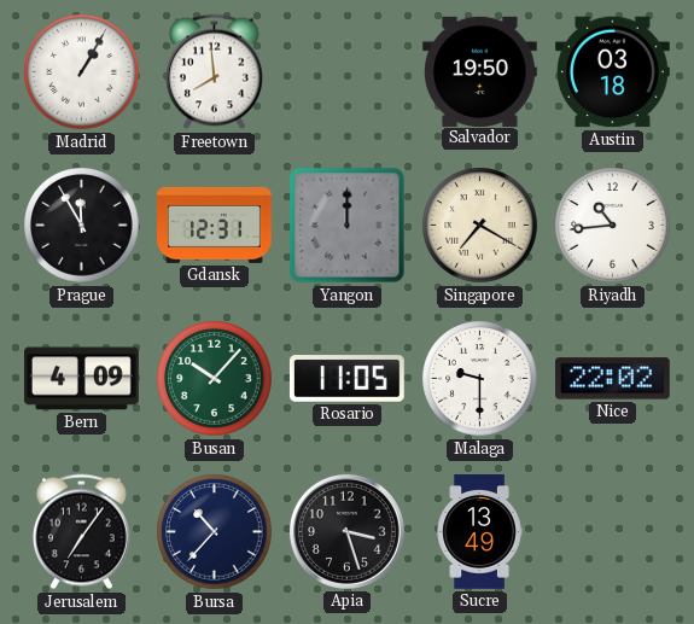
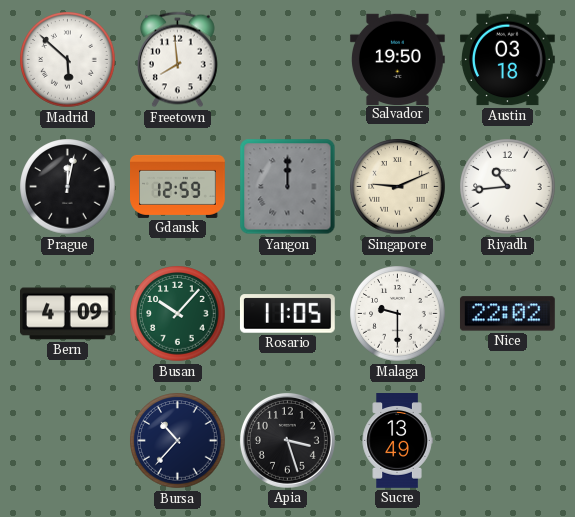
Madrid: 1:05 -> 5:52
Prague: 11:55 -> 12:02
Gdansk: 12:31 -> 12:59
Singapore: 7:20 -> 9:11
Jerusalem: 7:06 -> none
